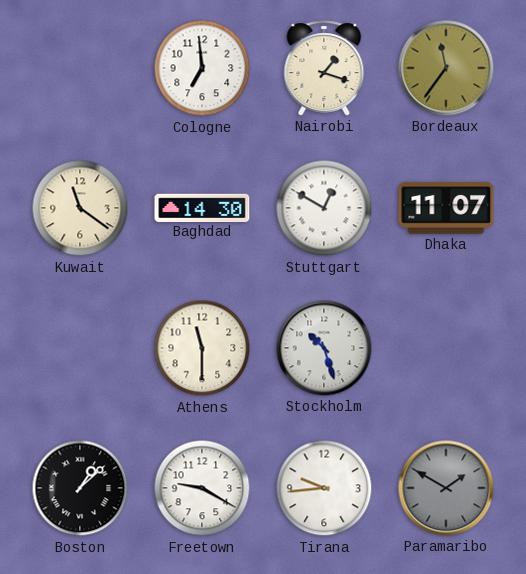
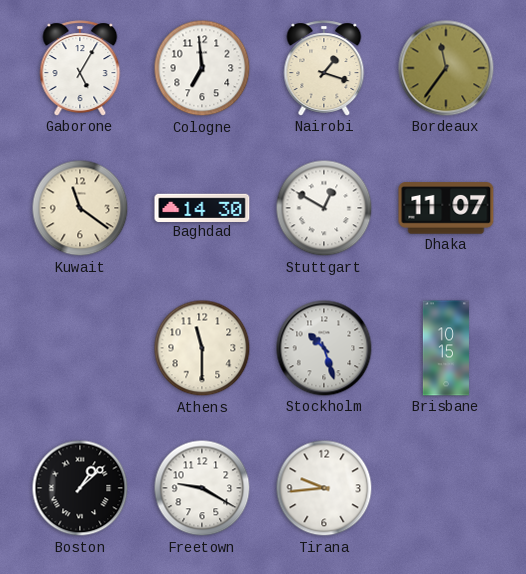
Gaborone: none -> 5:05
Brisbane: none -> 10:15
Paramaribo: 1:50 -> none
